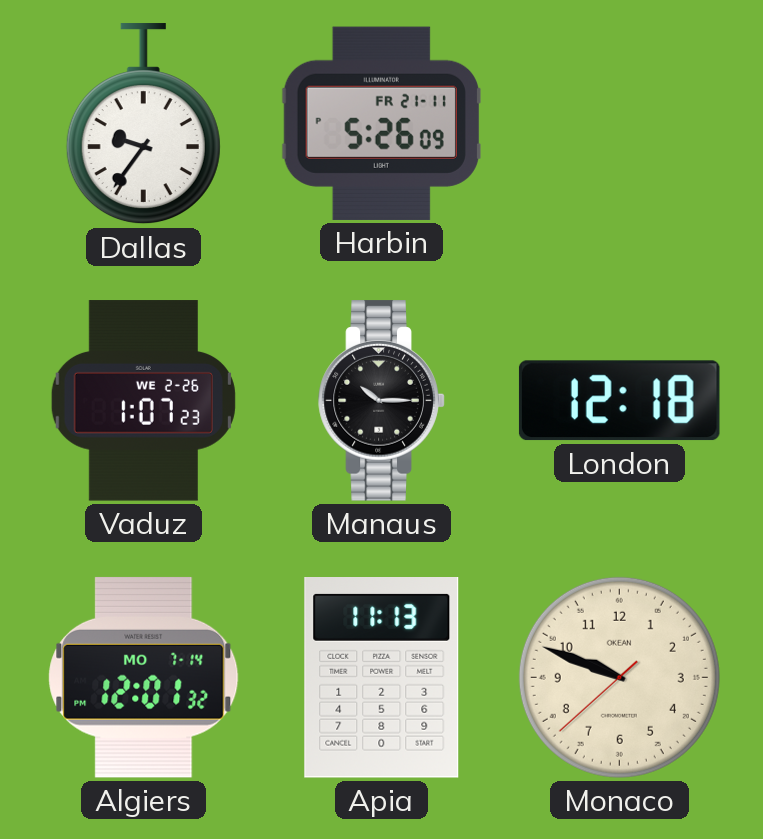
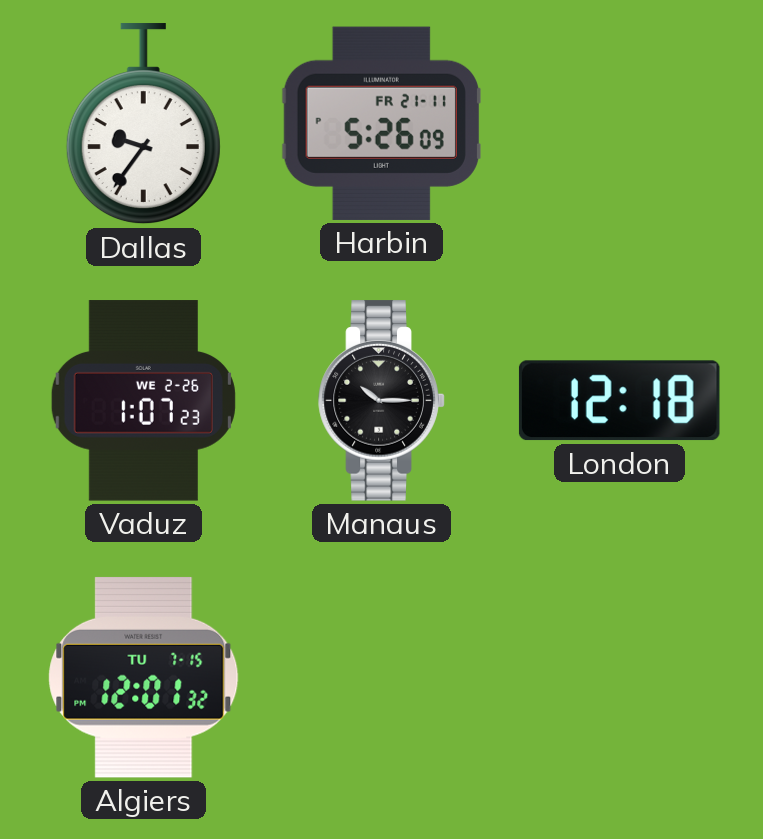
Algiers date: MO 7-14 -> TU 7-15
Apia: 11:13 -> none
Monaco: 9:48 -> none
